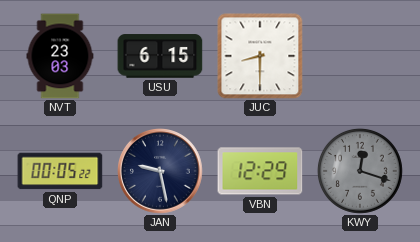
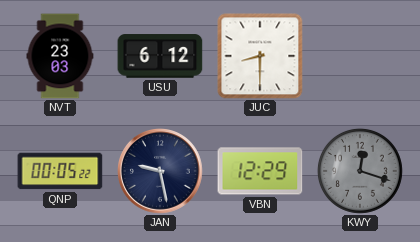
USU: 6:15 -> 6:12
